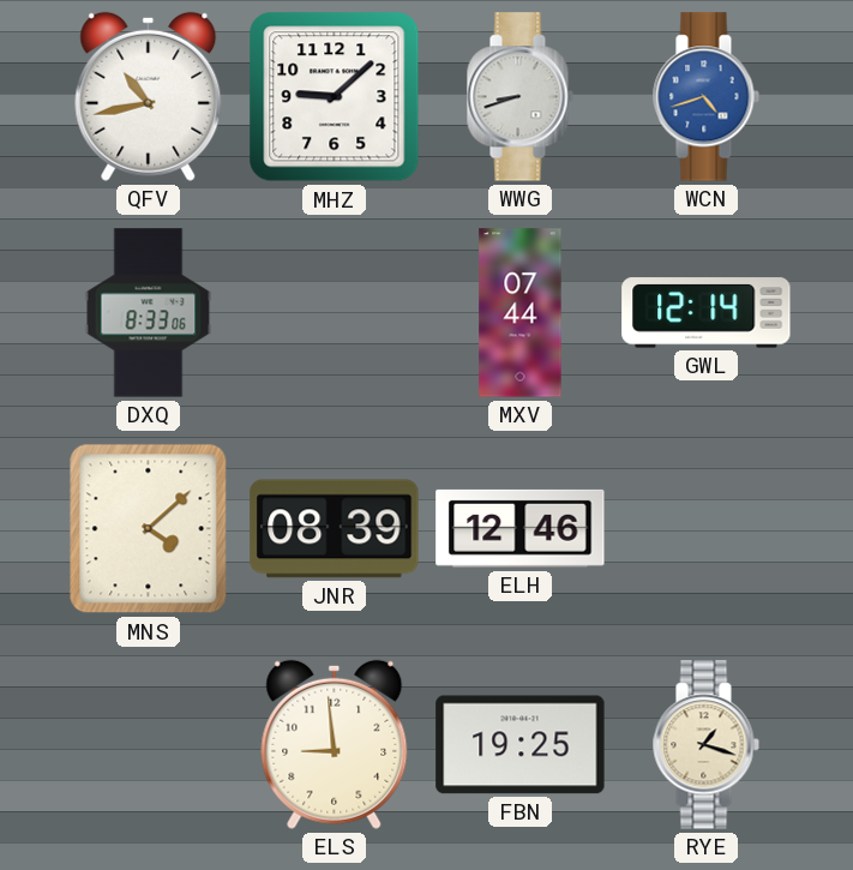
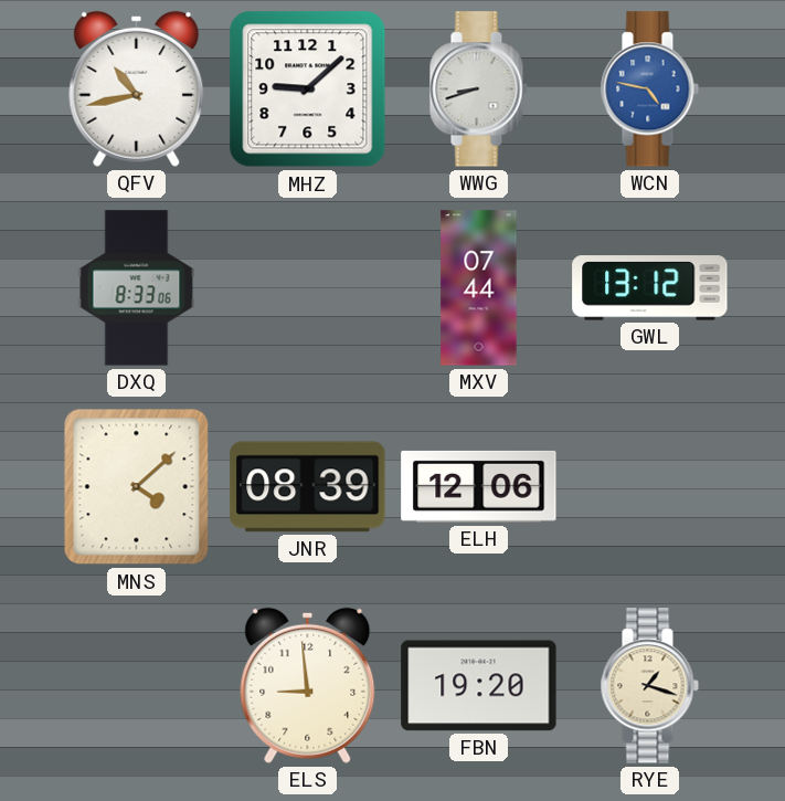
WCN: 4:42 -> 4:47
GWL: 12:14 -> 13:12
ELH: 12:46 -> 12:06
FBN: 19:25 -> 19:20
